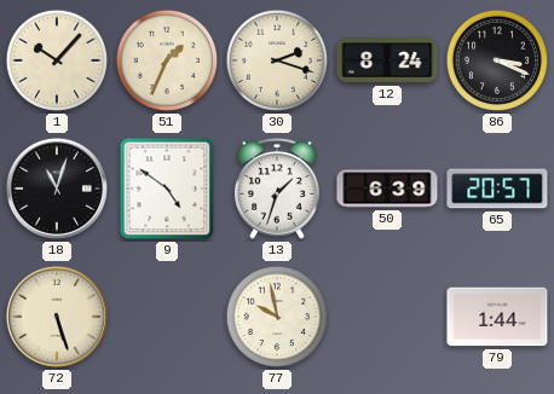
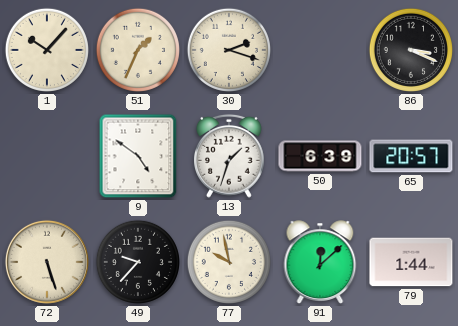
12: 8:24 -> none
18: 11:03 -> none
49: none -> 9:37
91: none -> 12:08
